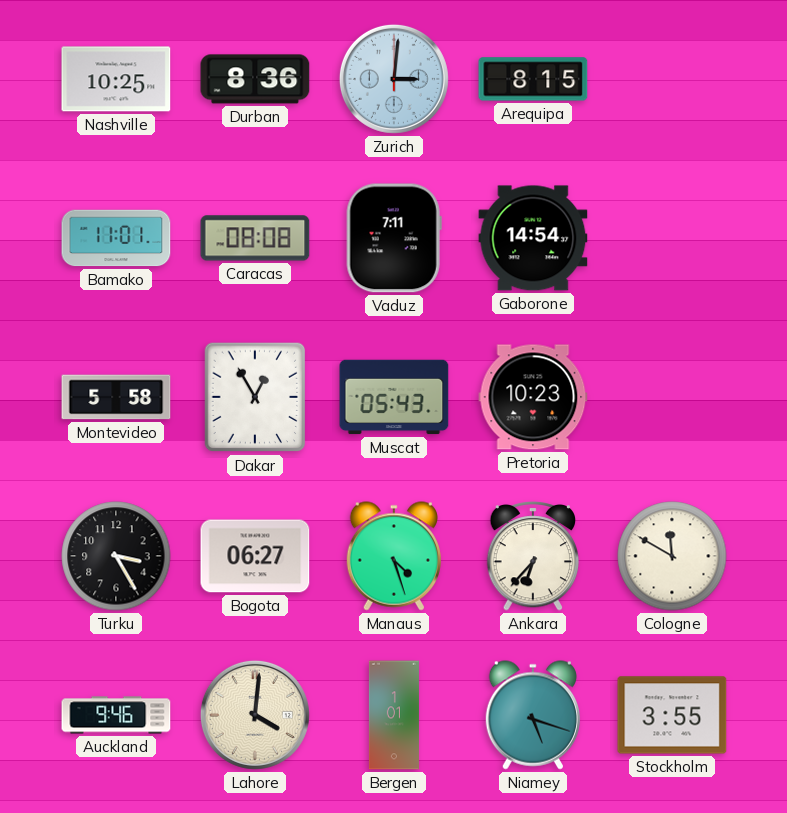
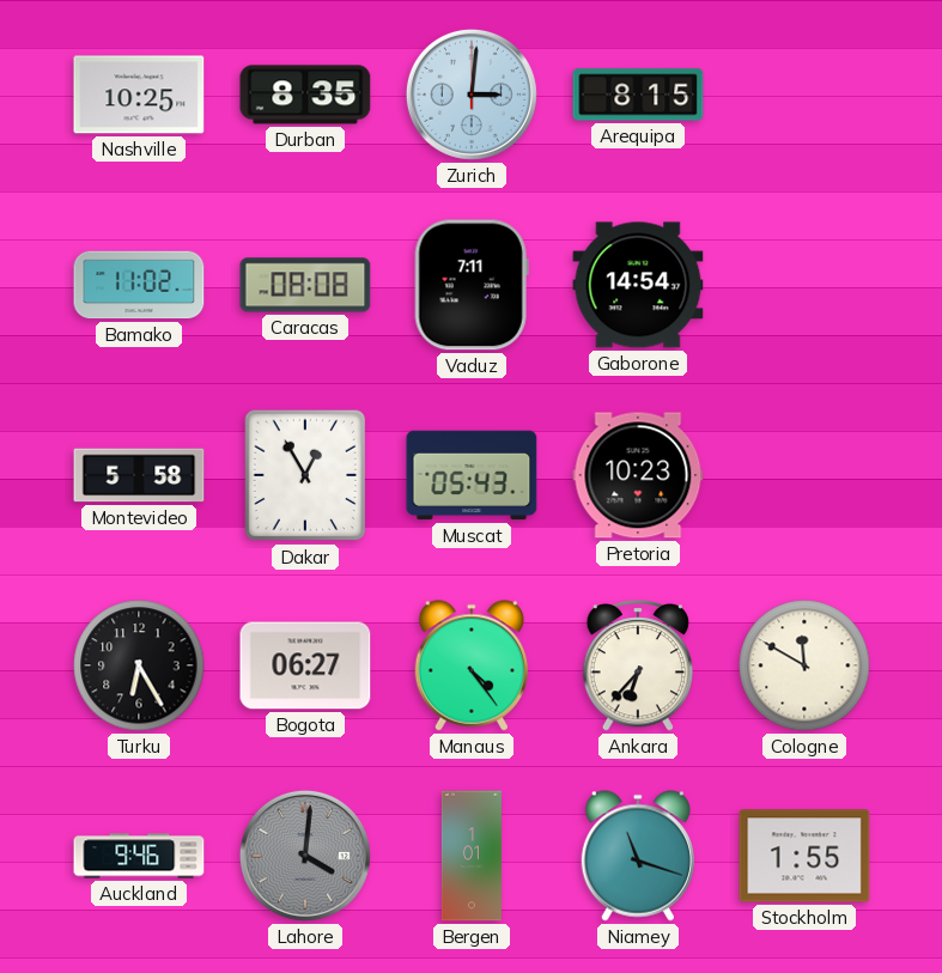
Durban: 8:36 -> 8:35
Bamako: 11:01 -> 11:02
Turku: 3:25 -> 6:25
Manaus: 4:27 -> 4:24
Lahore dial: cream -> grey
Niamey: 5:18 -> 11:18
Stockholm: 3:55 -> 1:55
